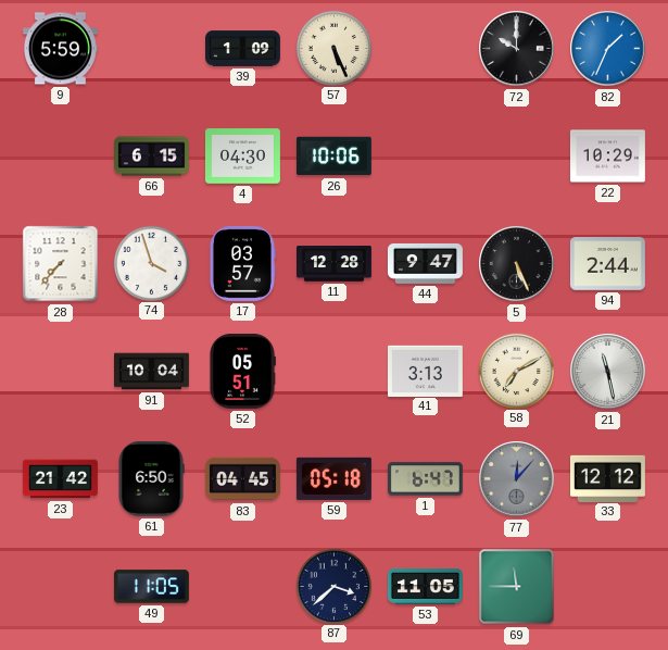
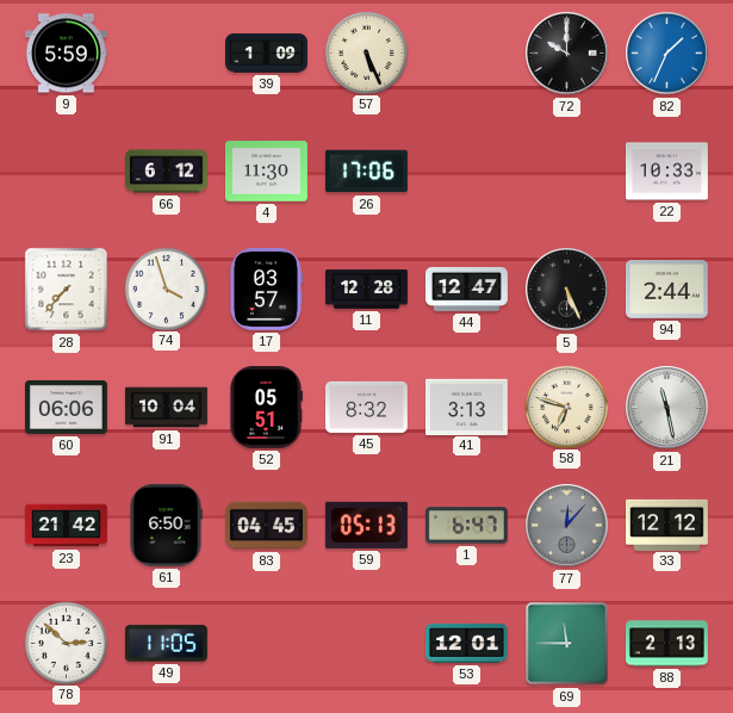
66: 6:15 -> 6:12
4: 04:30 -> 11:30
26: 10:06 -> 17:06
22: 10:29 -> 10:33
44: 9:47 -> 12:47
60: none -> 06:06
45: none -> 8:32
58: 7:10 -> 6:48
59: 05:18 -> 05:13
78: none -> 2:52
87: 3:38 -> none
53: 11:05 -> 12:01
88: none -> 2:13
